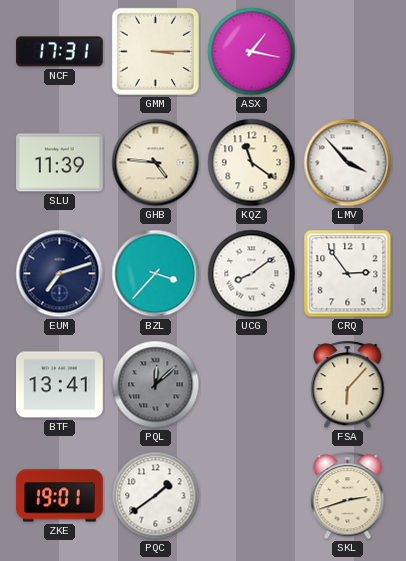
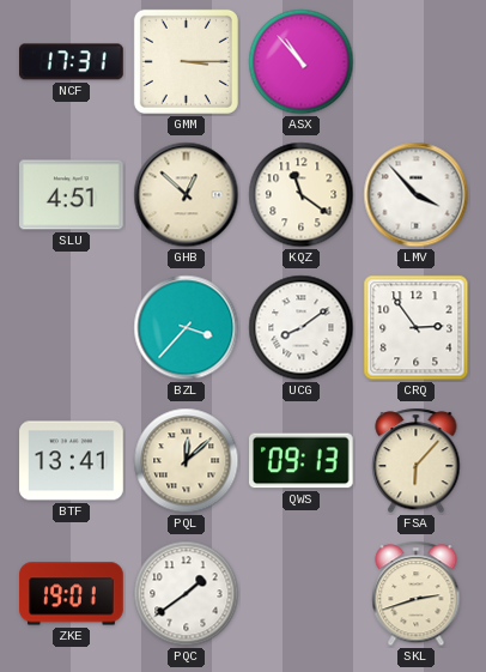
ASX: 1:17 -> 10:53
SLU: 11:39 -> 4:51
GHB: 4:46 -> 12:52
EUM: 7:12 -> none
PQL dial: grey -> cream
QWS: none -> 09:13
